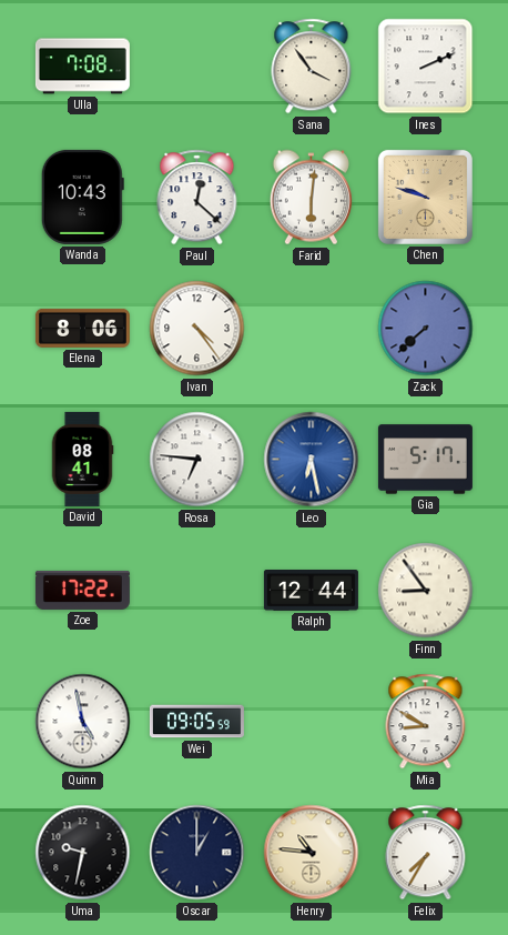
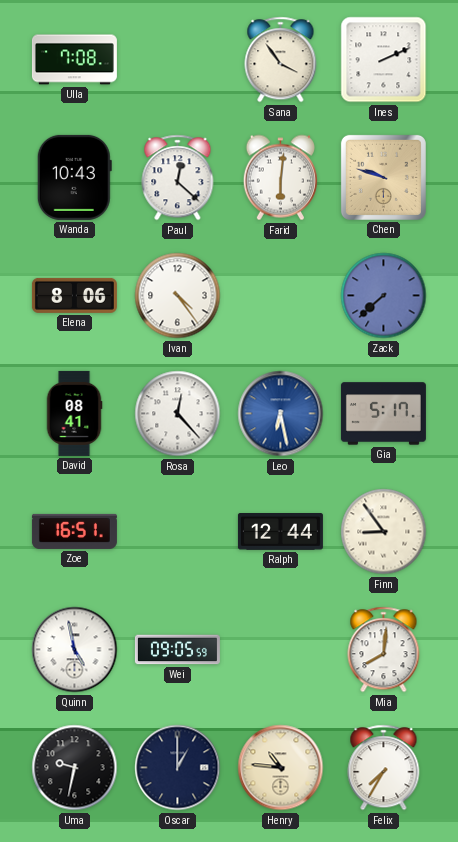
Rosa: 6:46 -> 12:23
Zoe: 17:22 -> 16:51
Mia: 8:50 -> 8:01
